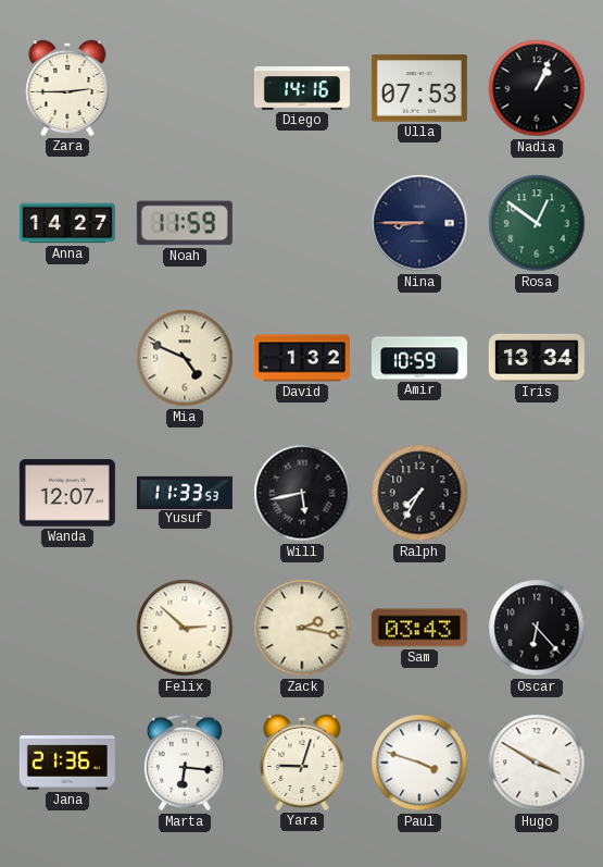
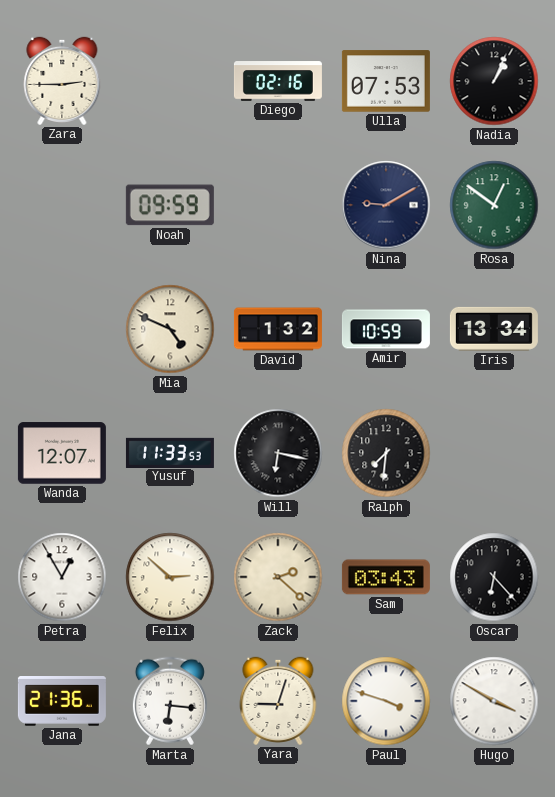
Diego: 14:16 -> 02:16
Anna: 14:27 -> none
Noah: 11:59 -> 09:59
Nina: 8:45 -> 9:10
Will: 5:43 -> 6:17
Ralph: 7:35 -> 7:31
Petra: none -> 12:55
Zack: 2:17 -> 2:22
